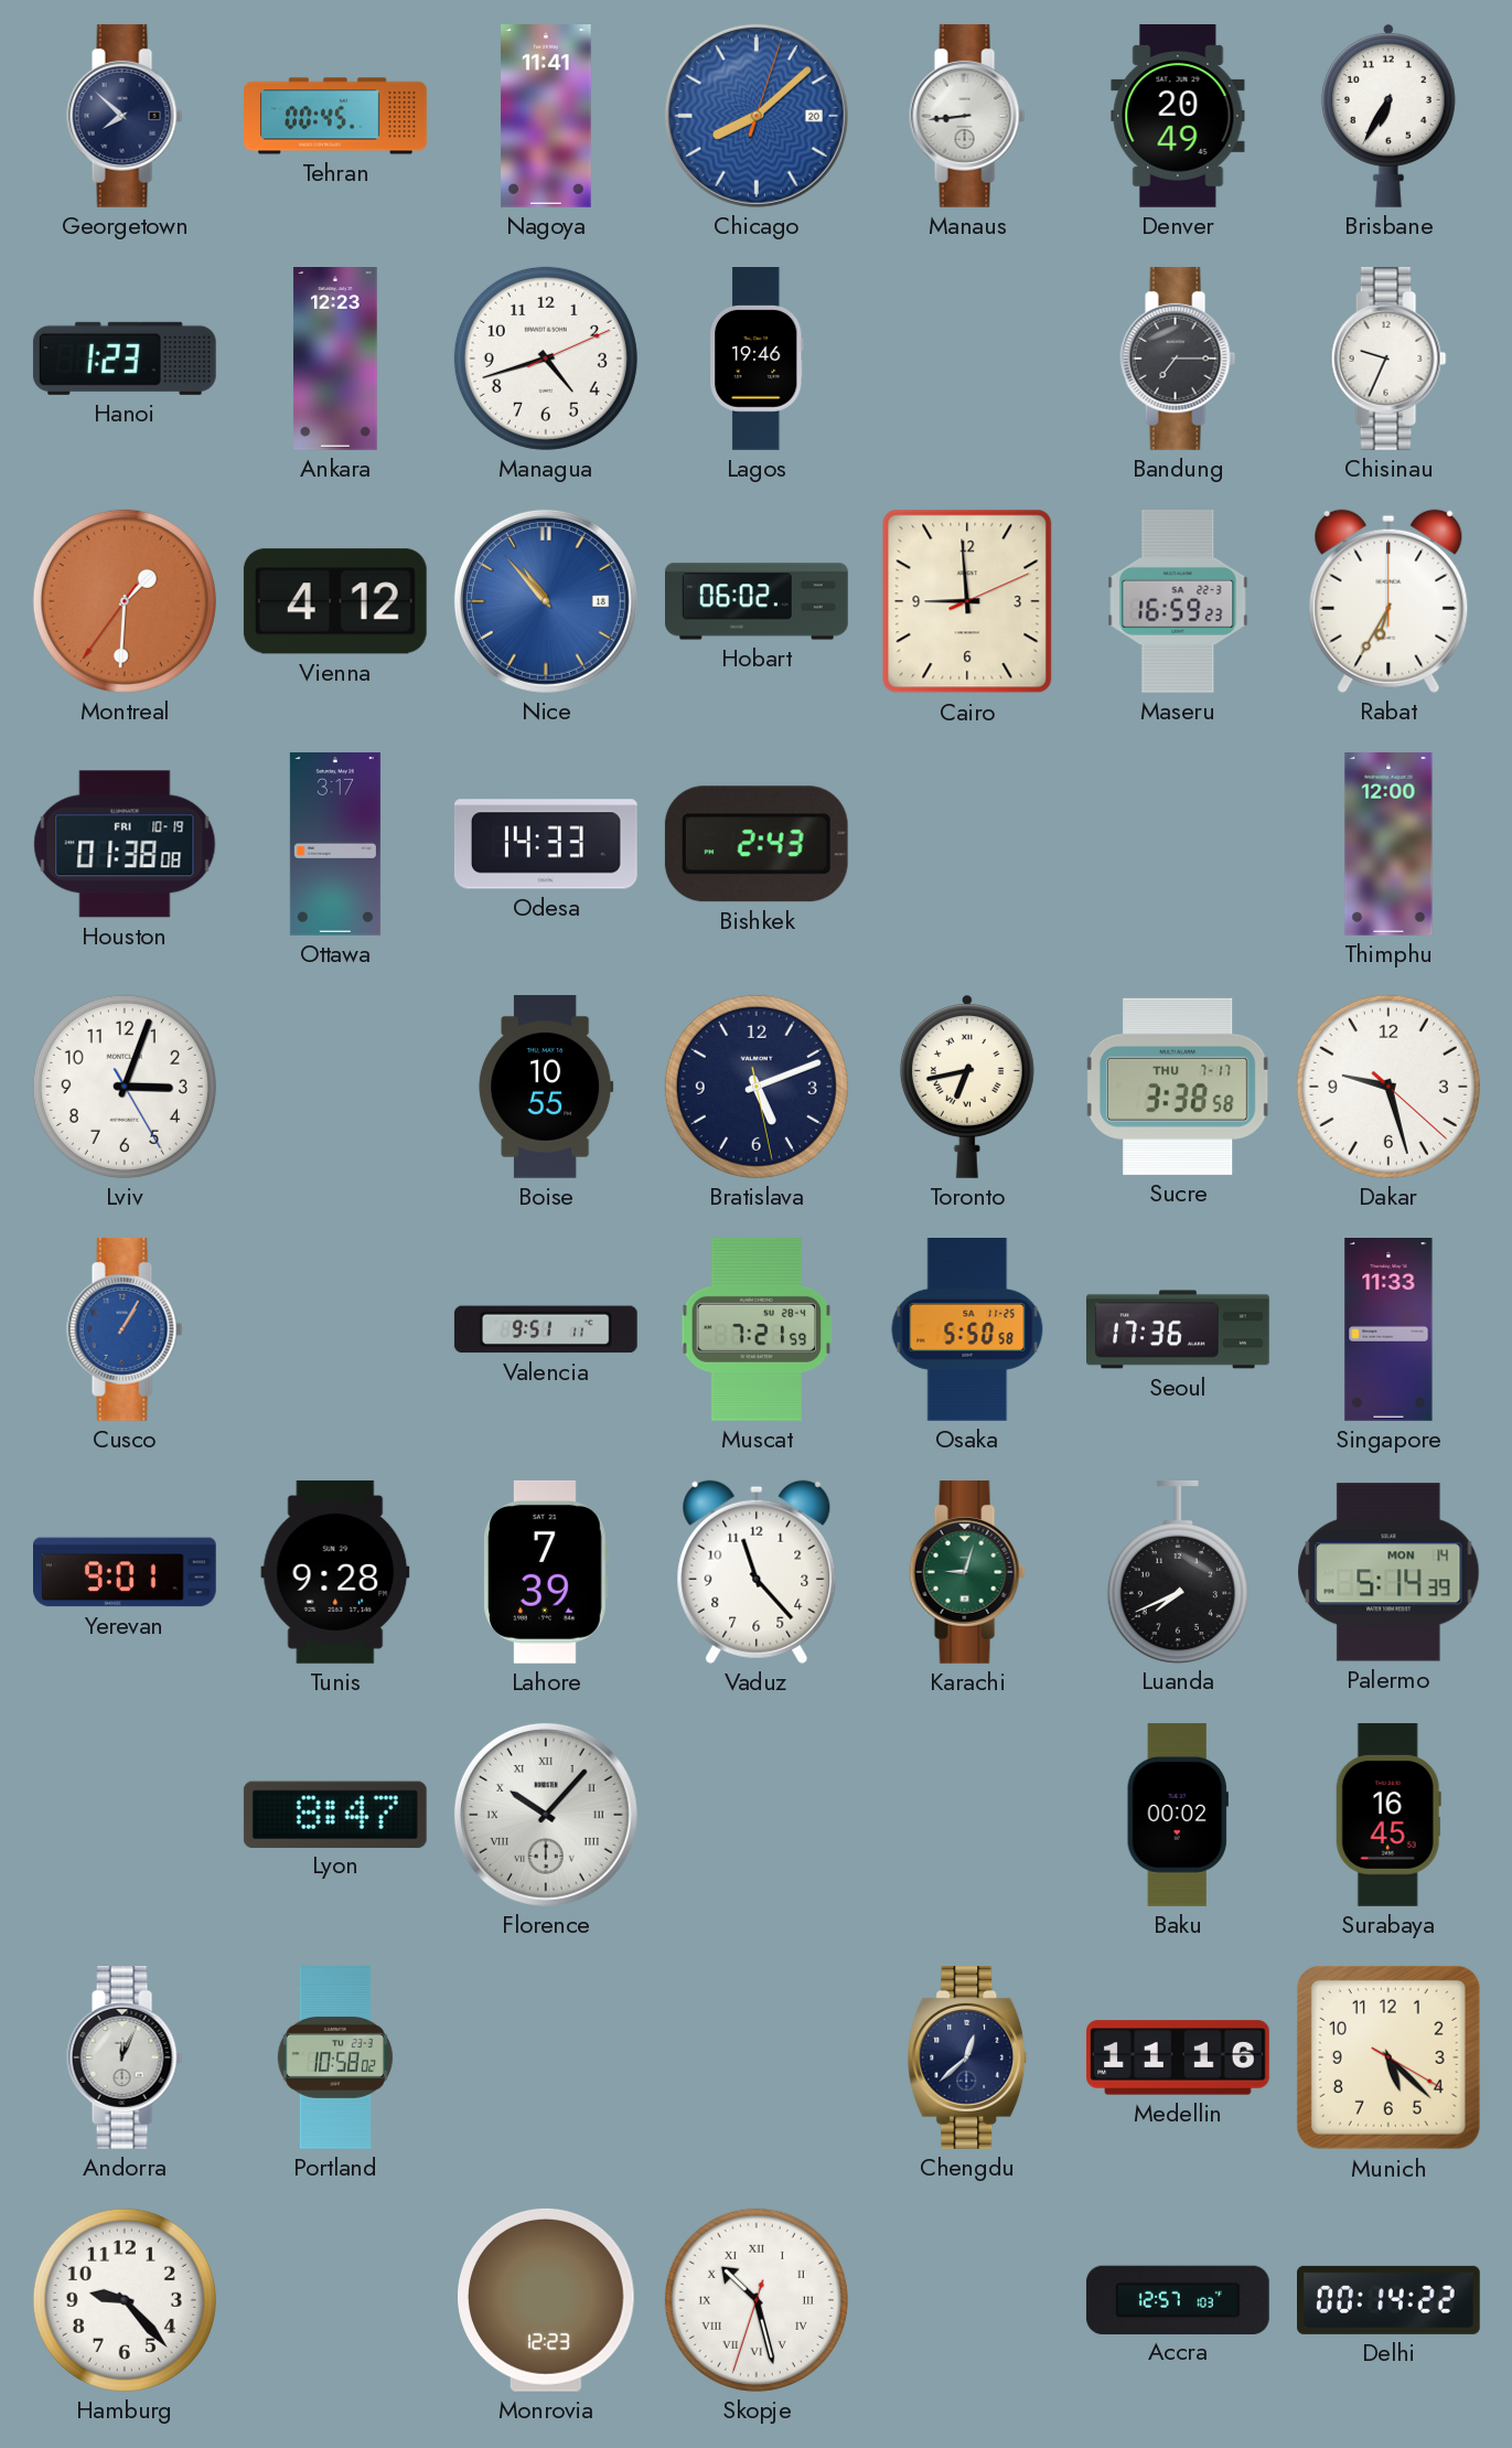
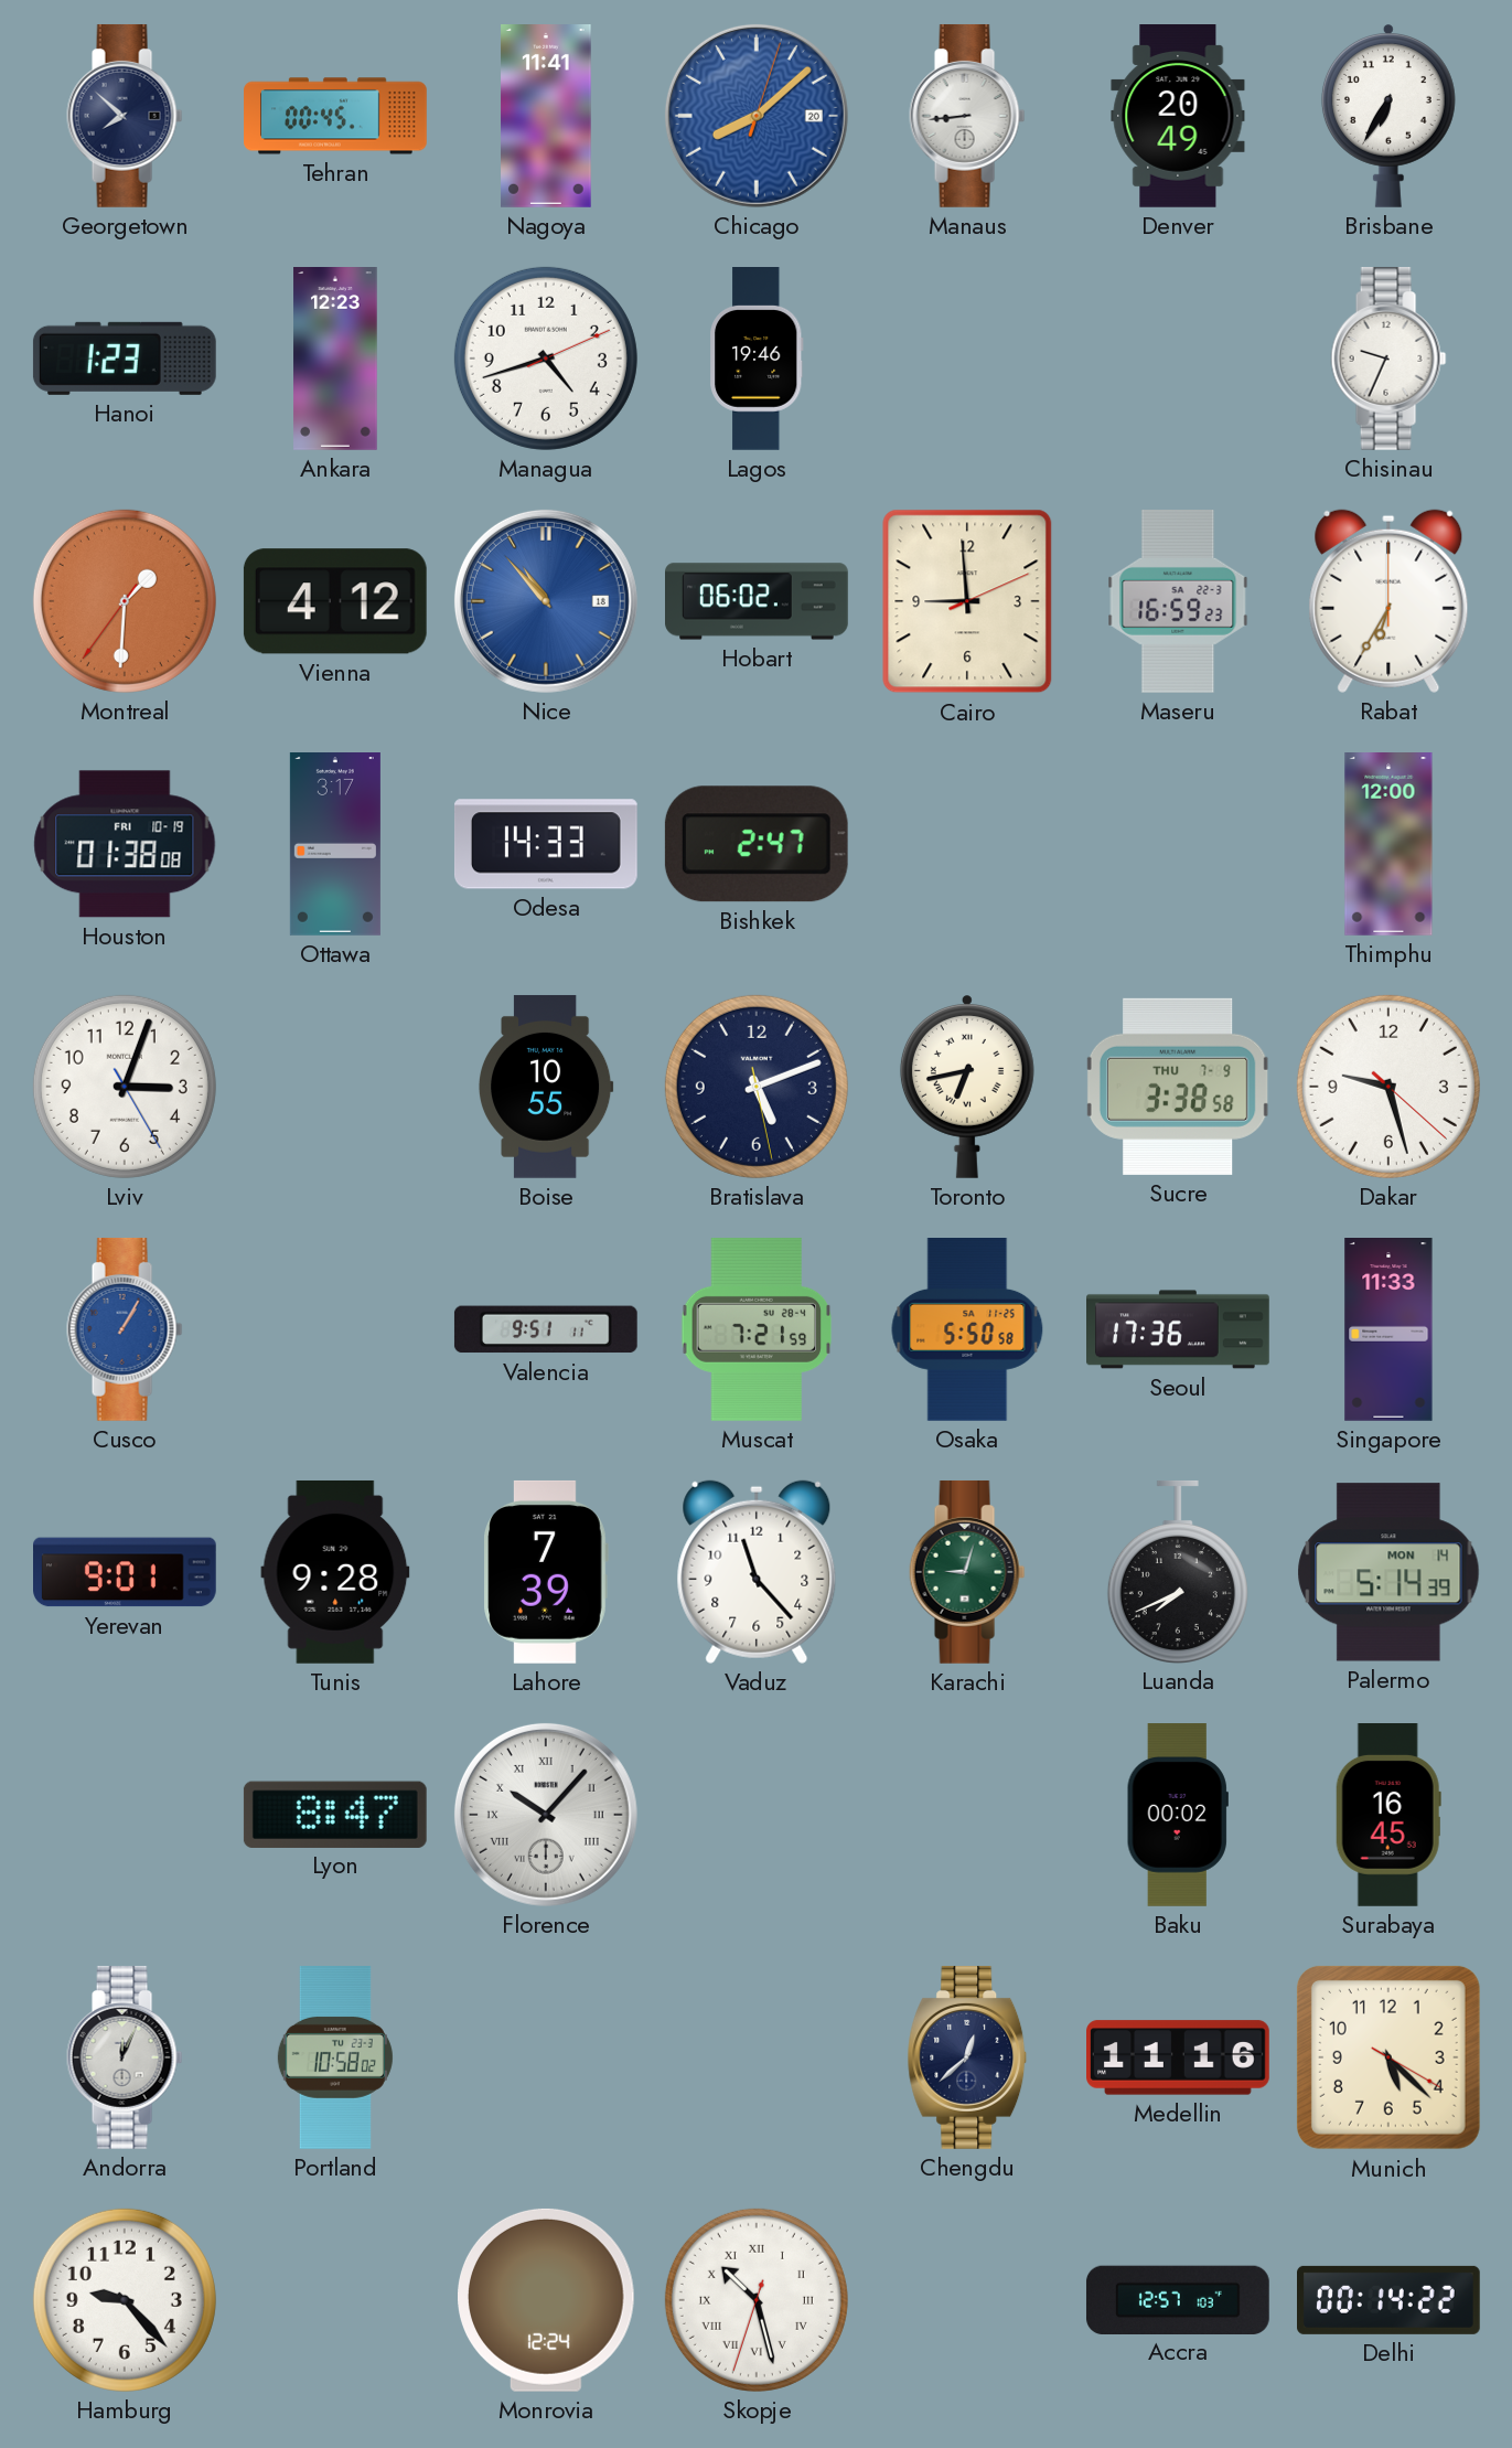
Bandung: 7:15 -> none
Bishkek: 2:43 -> 2:47
Sucre date: THU 7-17 -> THU 7-9
Monrovia: 12:23 -> 12:24
